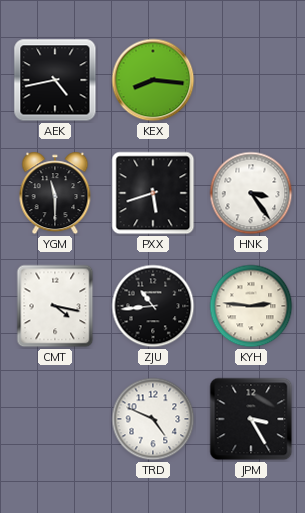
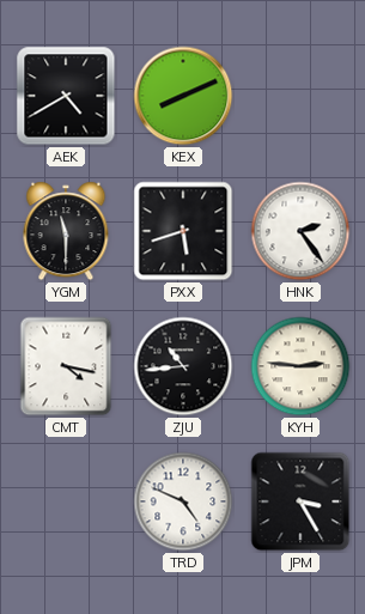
AEK: 4:43 -> 4:40
KEX: 8:16 -> 8:11
HNK: 3:24 -> 2:24
